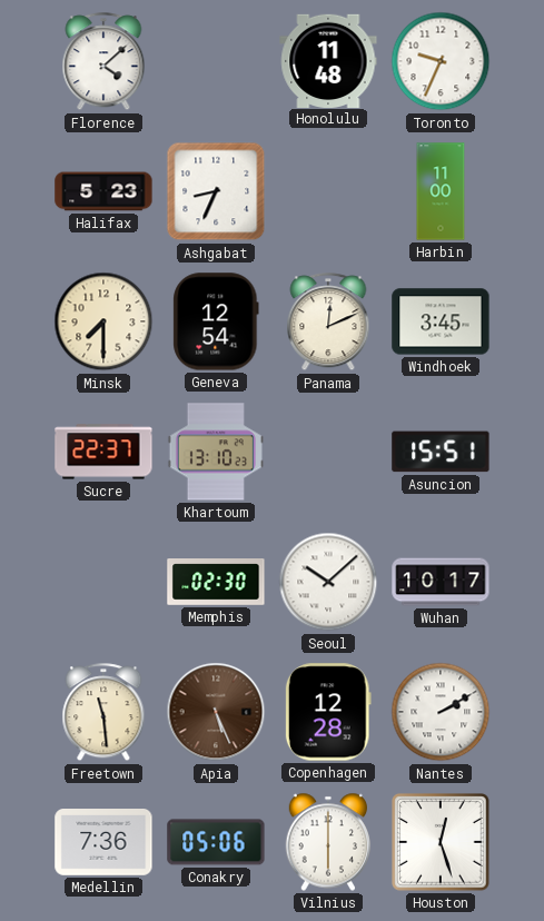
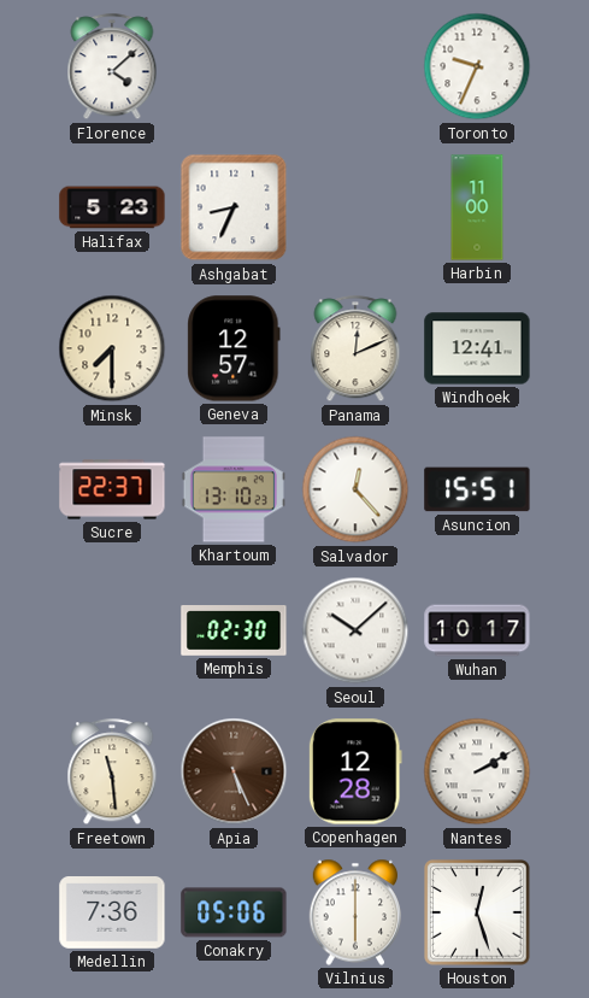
Honolulu: 11:48 -> none
Geneva: 12:54 -> 12:57
Windhoek: 3:45 -> 12:41
Salvador: none -> 12:23
